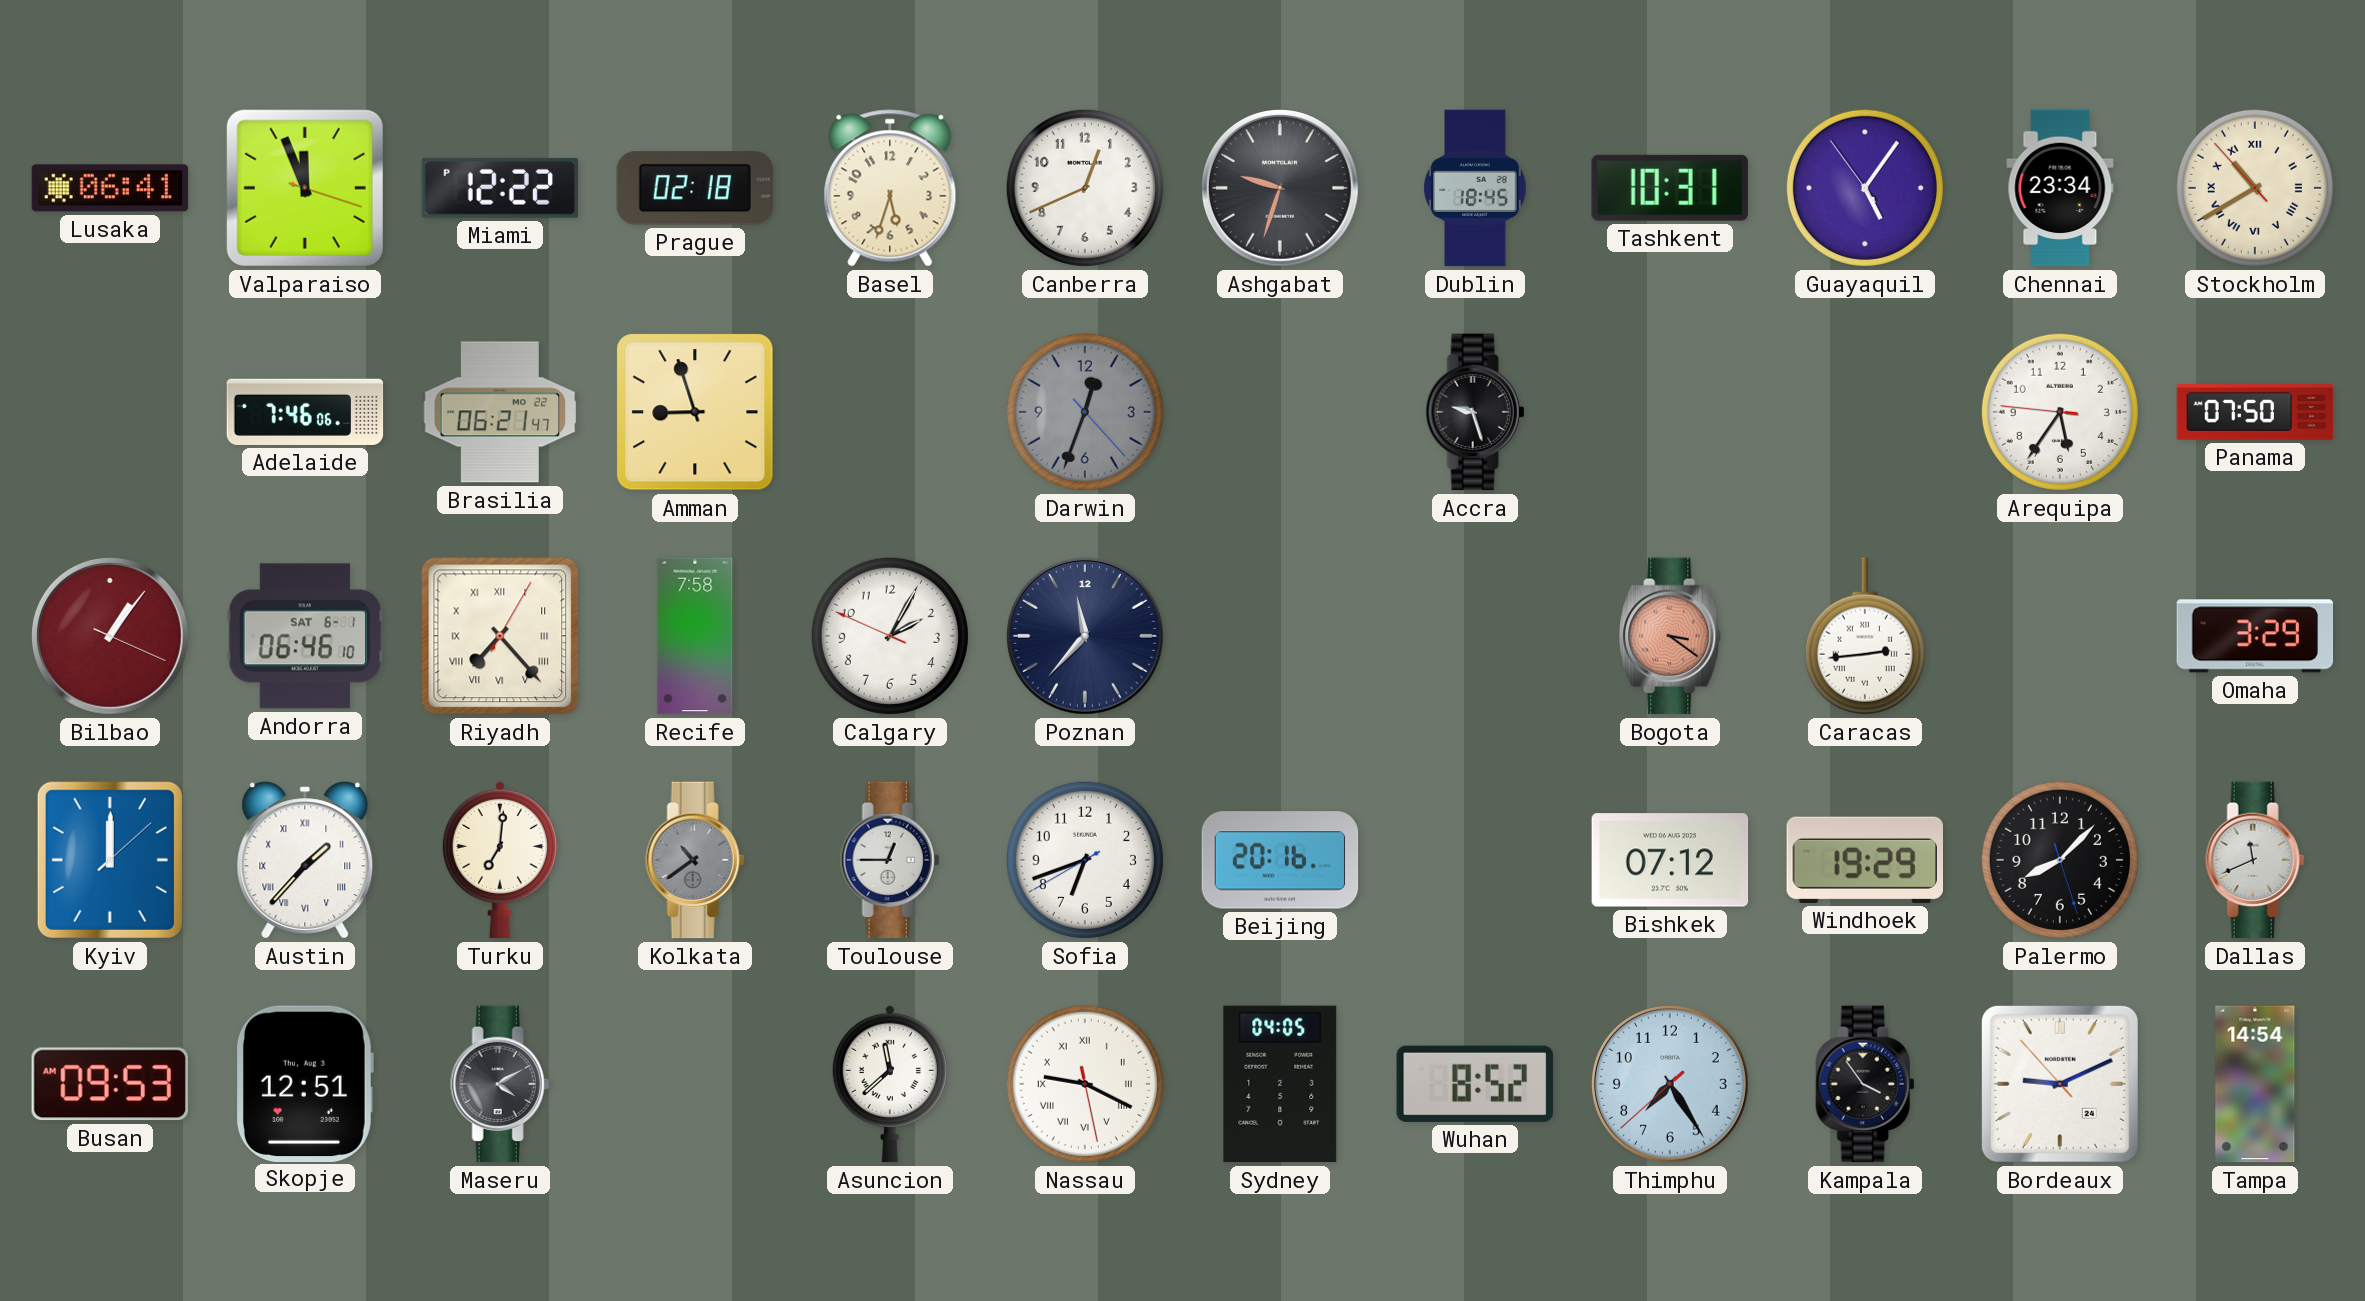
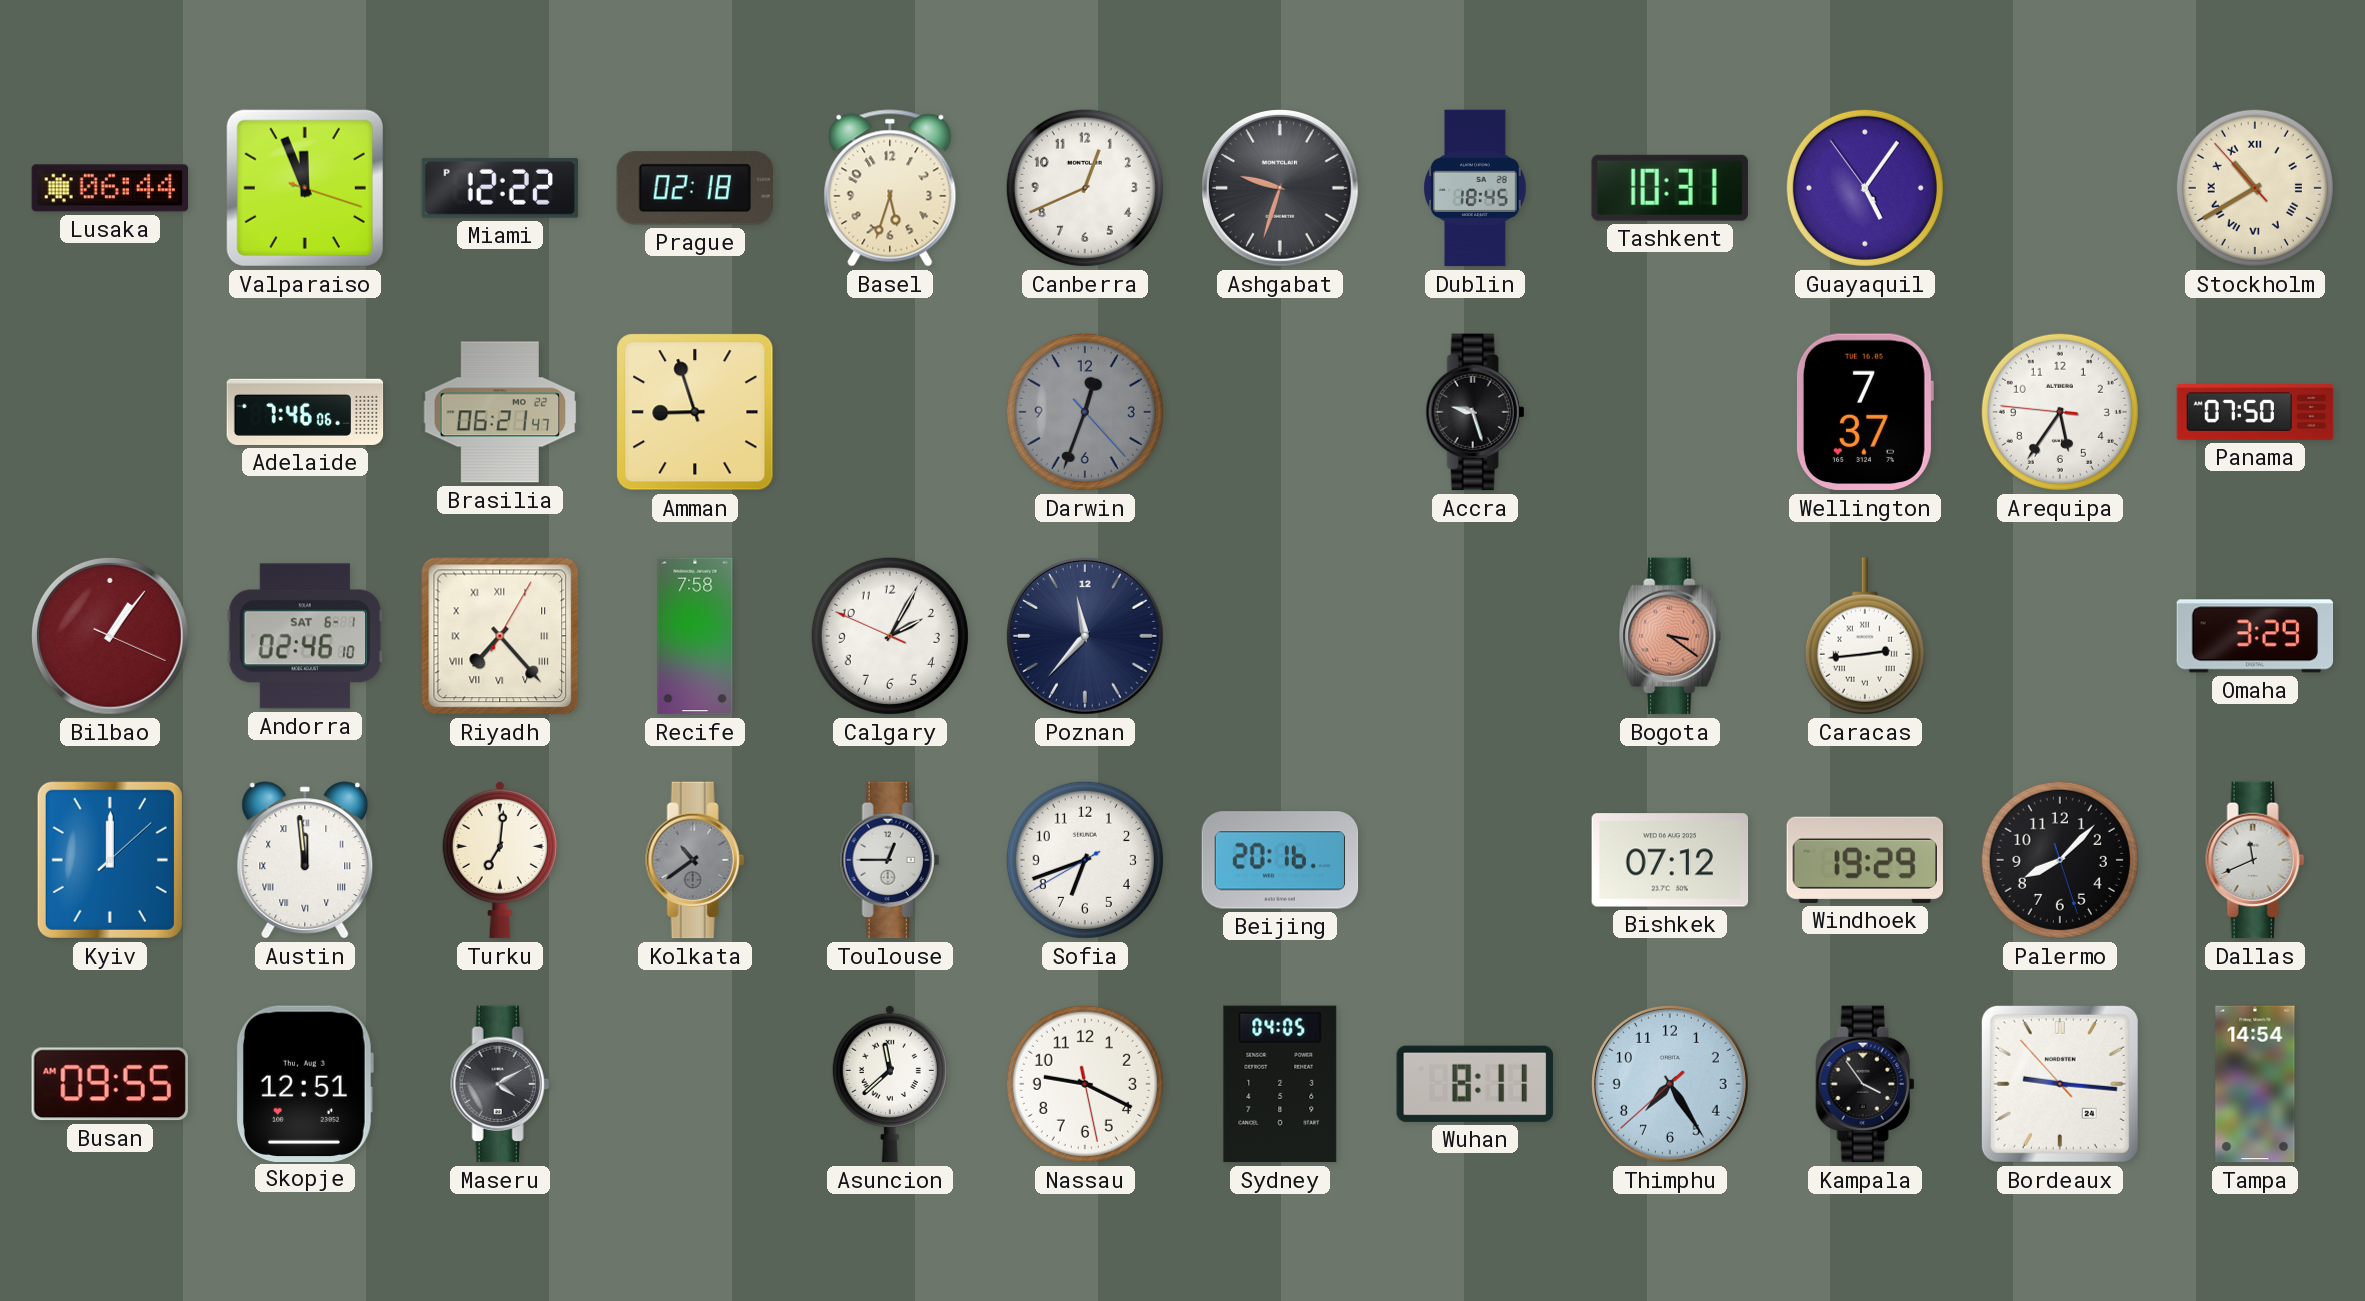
Lusaka: 06:41 -> 06:44
Chennai: 23:34 -> none
Wellington: none -> 7:37
Andorra: 06:46 -> 02:46
Austin: 1:37 -> 11:59
Busan: 09:53 -> 09:55
Nassau numerals: Roman -> Arabic
Wuhan: 8:52 -> 8:11
Bordeaux: 9:10 -> 9:15
